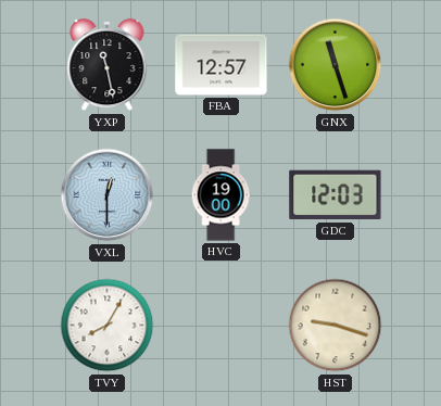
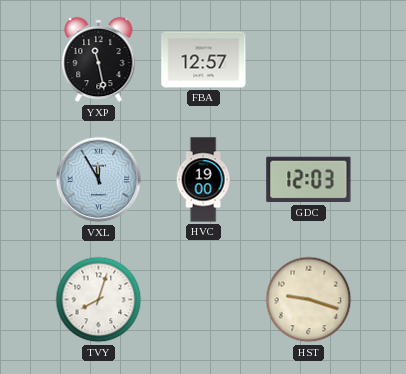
GNX: 11:27 -> none
VXL: 12:30 -> 11:55
TVY: 8:05 -> 8:03
